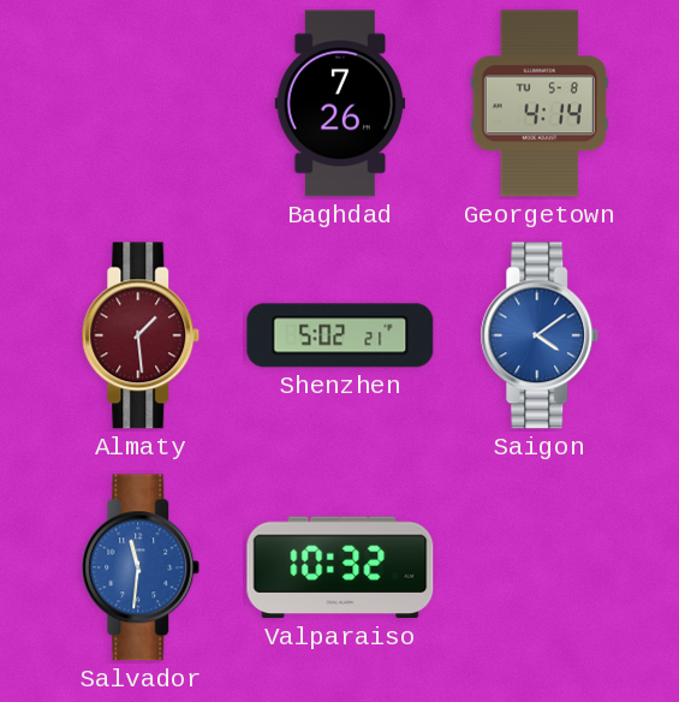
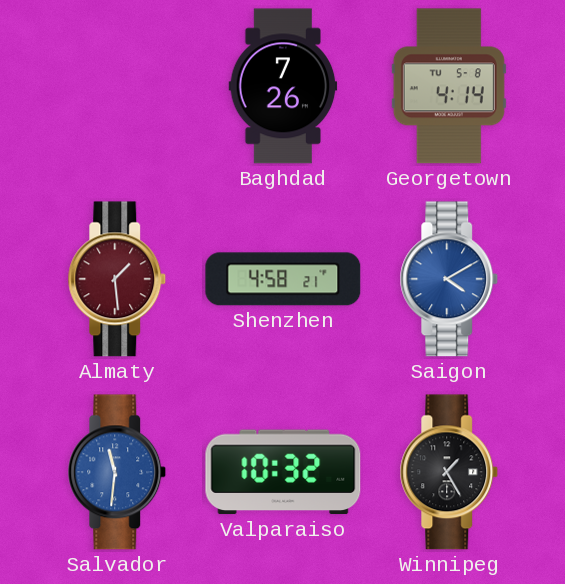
Shenzhen: 5:02 -> 4:58
Saigon: 4:09 -> 4:10
Winnipeg: none -> 1:25
